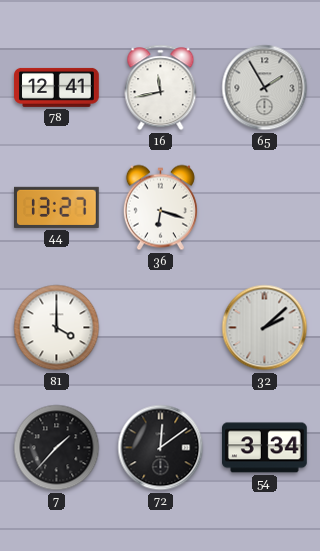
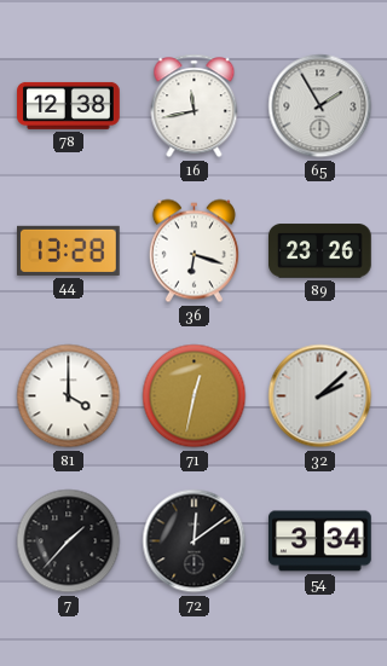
78: 12:41 -> 12:38
44: 13:27 -> 13:28
89: none -> 23:26
71: none -> 12:32
